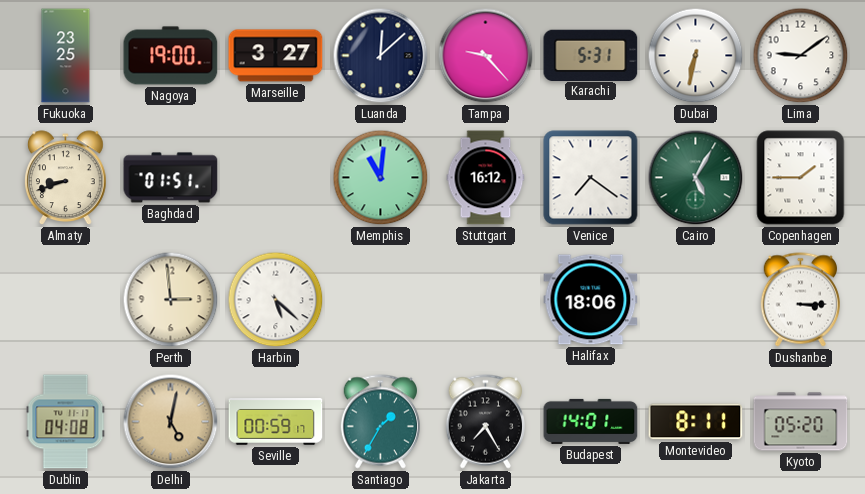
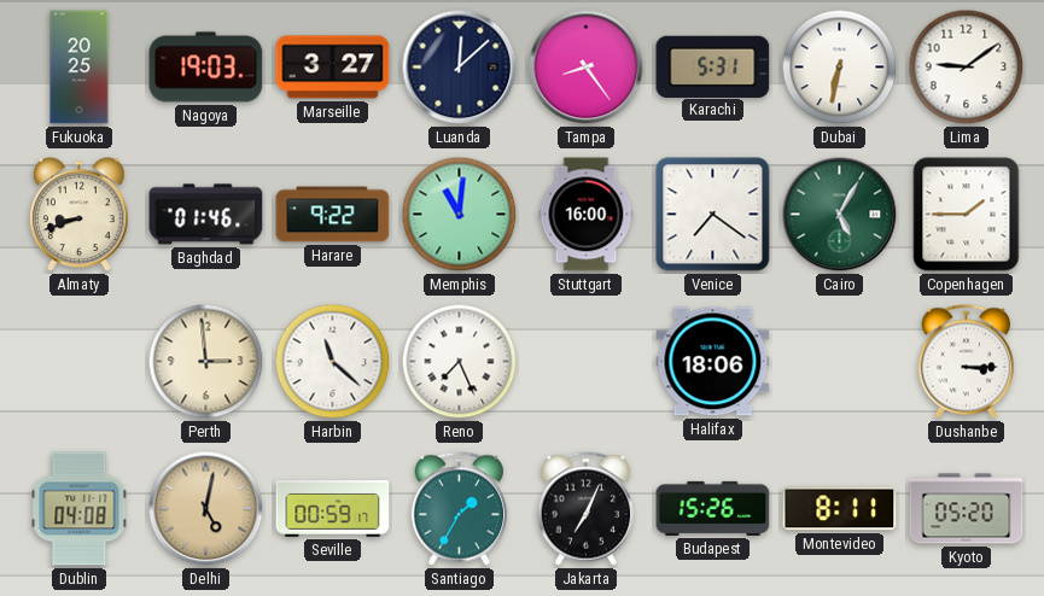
Fukuoka: 23:25 -> 20:25
Nagoya: 19:00 -> 19:03
Tampa: 9:23 -> 8:24
Baghdad: 01:51 -> 01:46
Harare: none -> 9:22
Stuttgart: 16:12 -> 16:00
Harbin: 5:22 -> 11:22
Reno: none -> 7:26
Jakarta: 7:25 -> 7:04
Budapest: 14:01 -> 15:26
